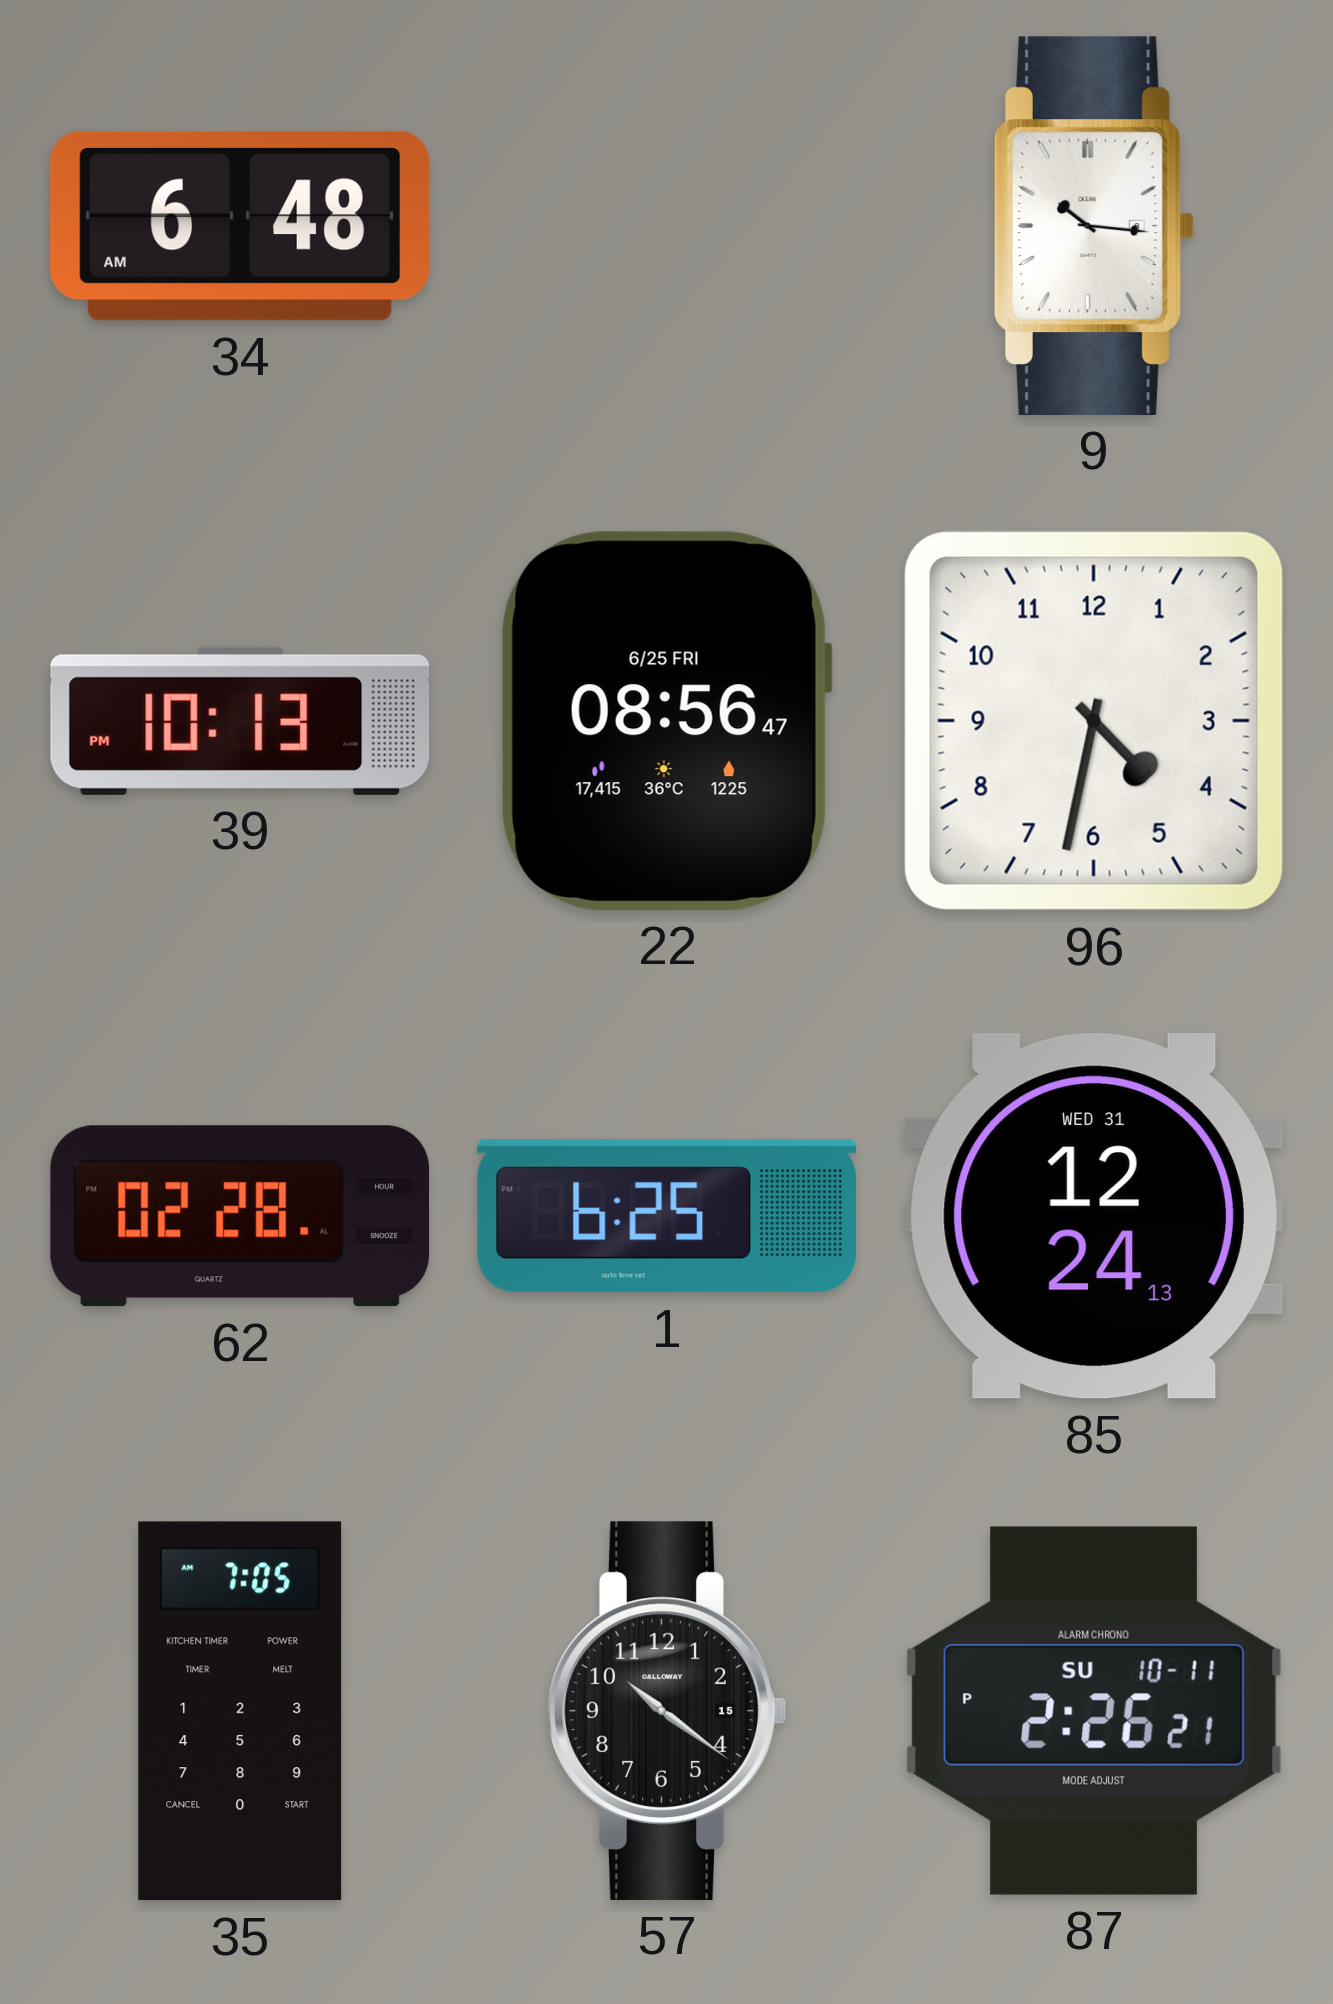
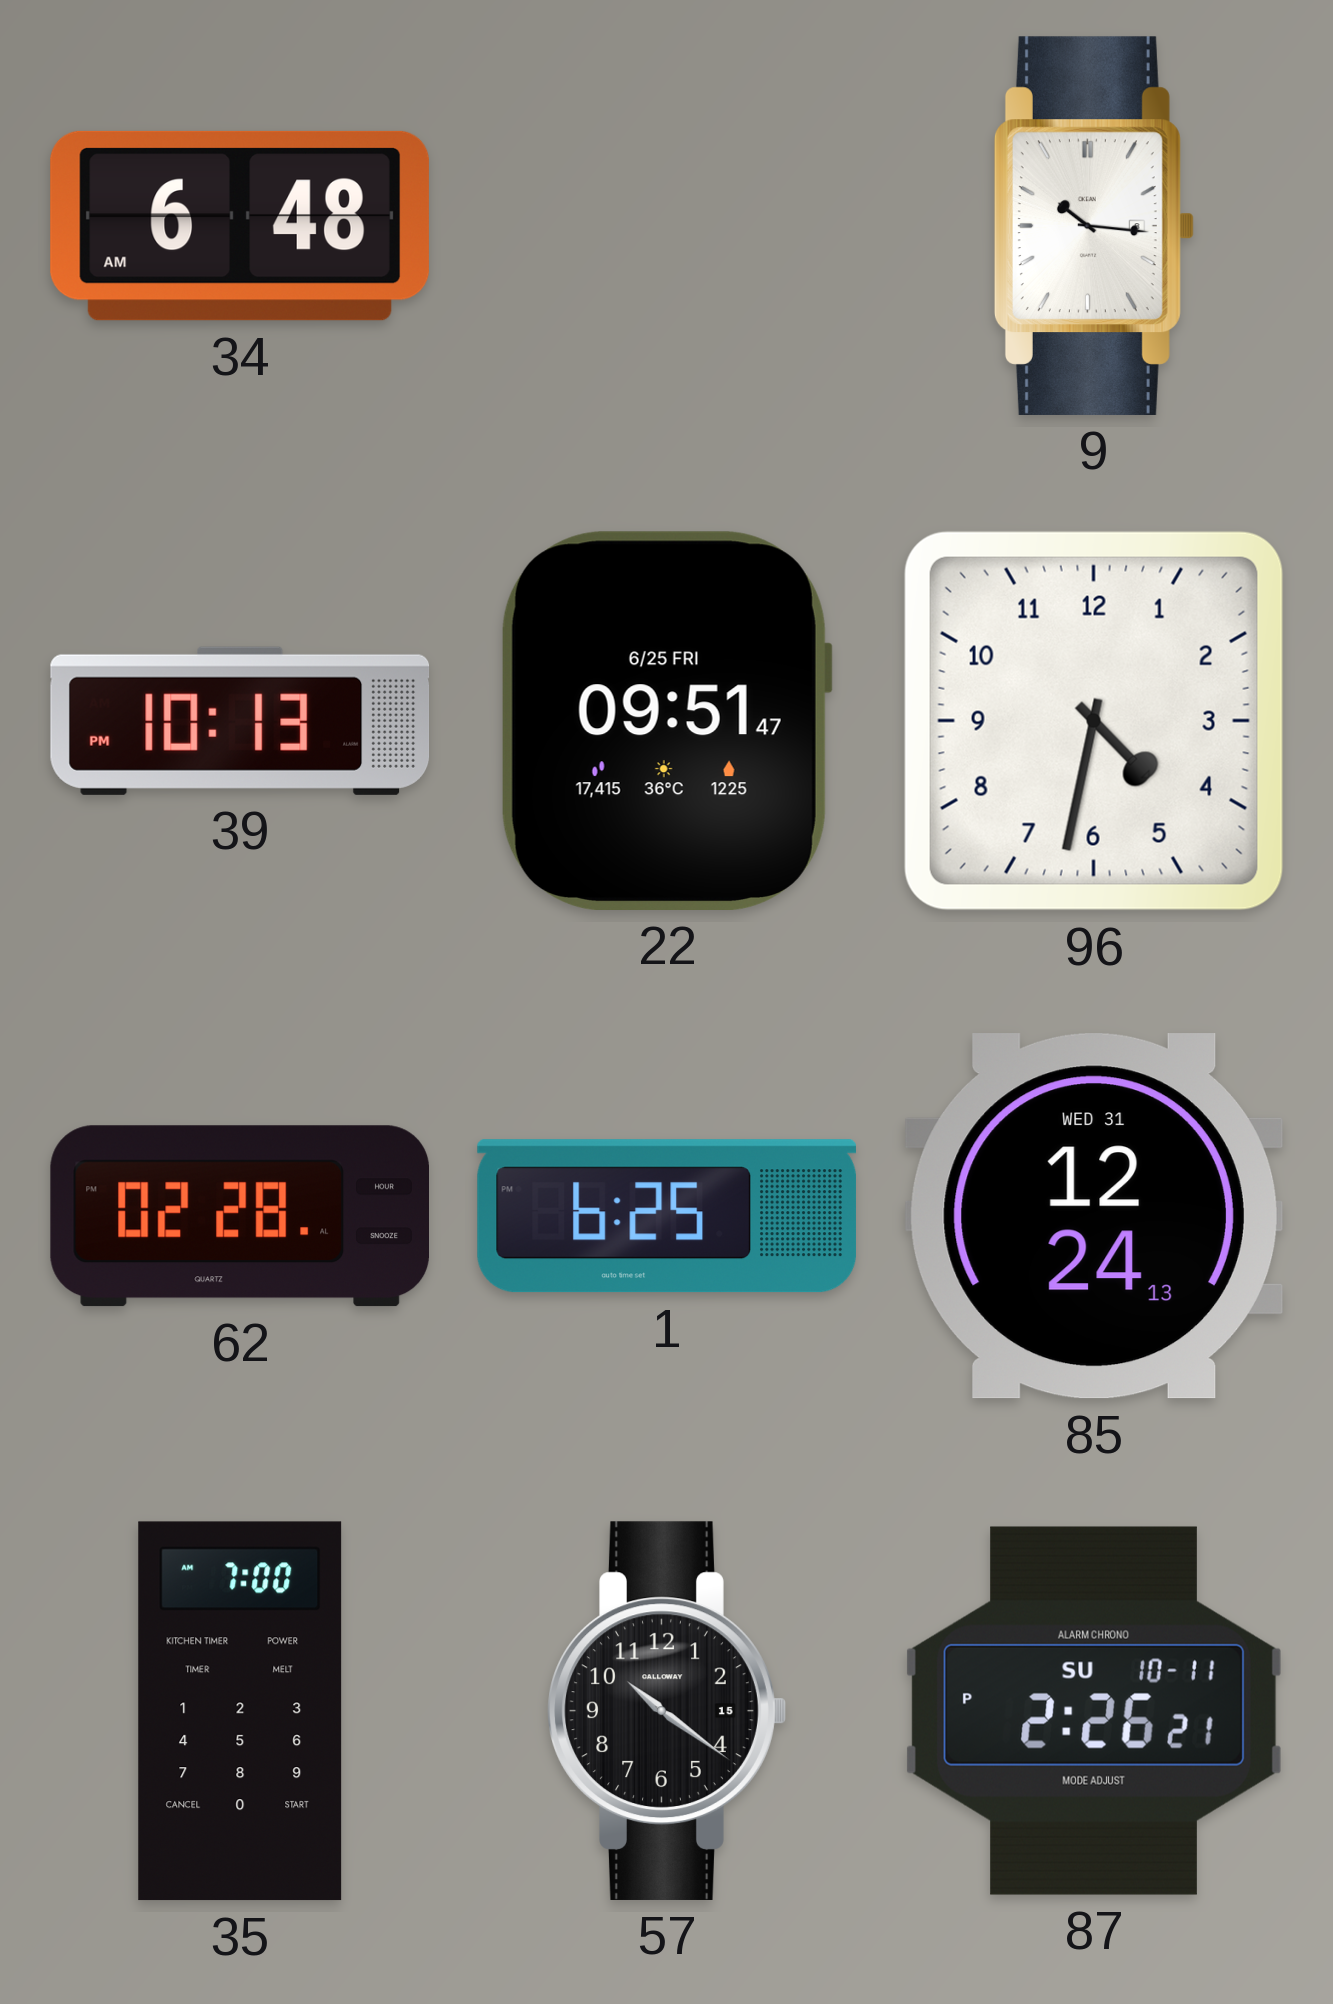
22: 08:56 -> 09:51
35: 7:05 -> 7:00
